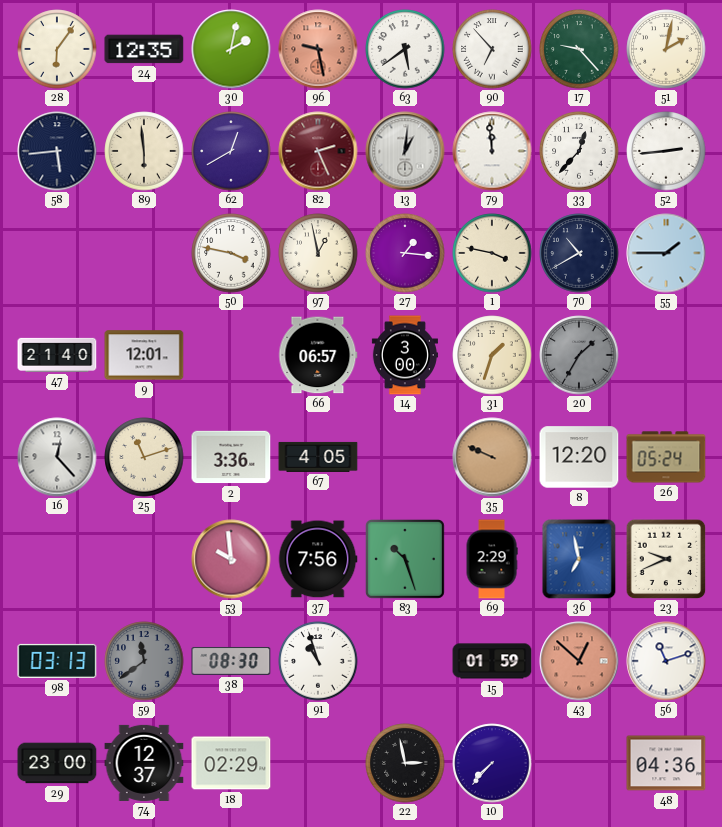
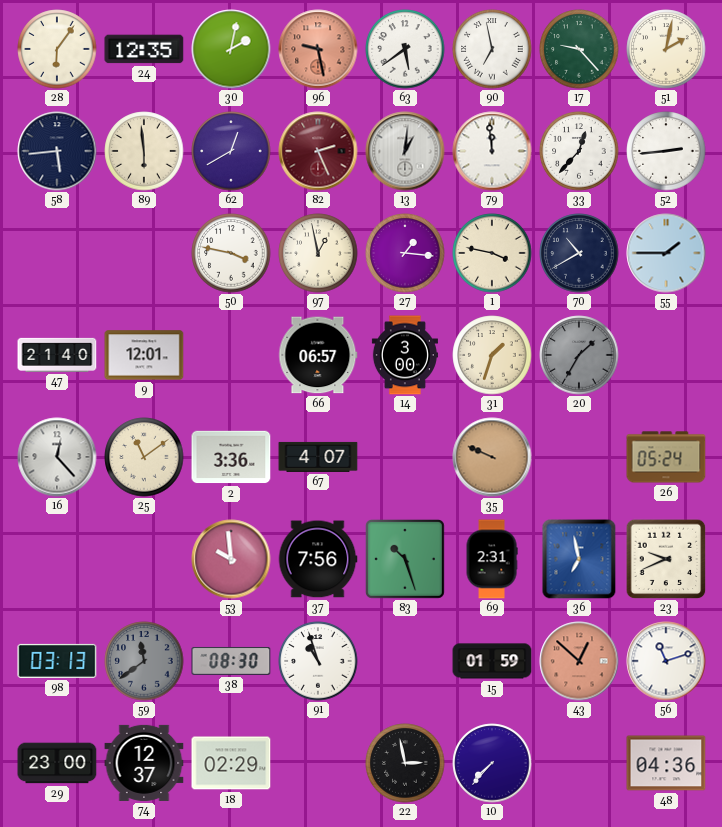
90: 6:53 -> 6:58
25: 11:12 -> 11:09
67: 4:05 -> 4:07
8: 12:20 -> none
69: 2:29 -> 2:31
